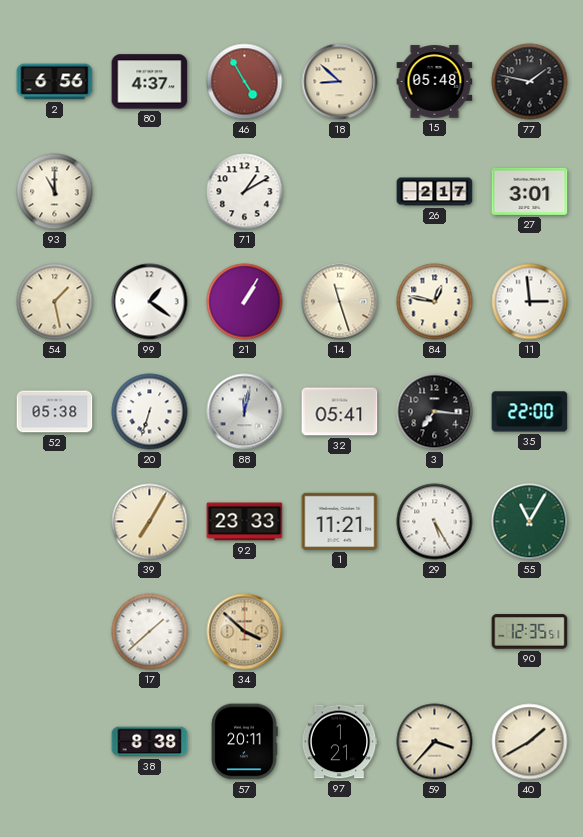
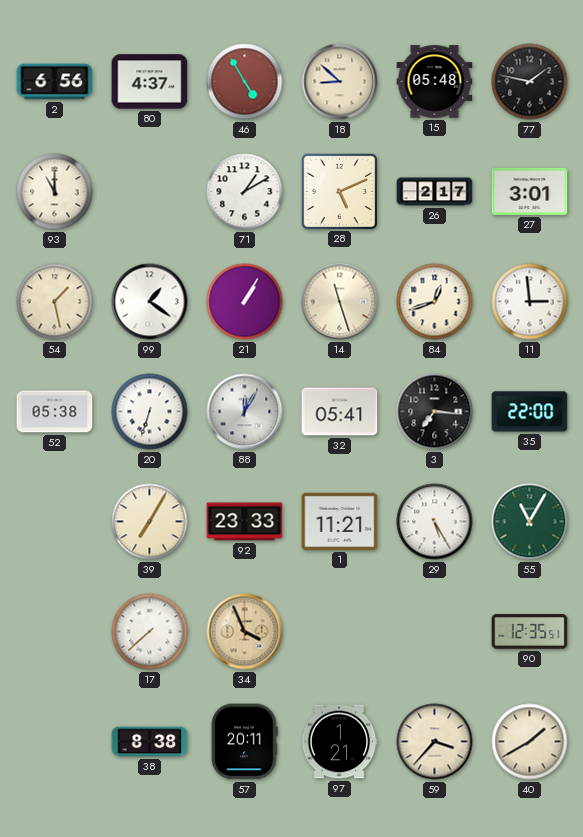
28: none -> 5:11
84: 12:47 -> 12:42
88: 12:02 -> 12:05
17: 1:38 -> 7:38
34: 3:52 -> 3:56
